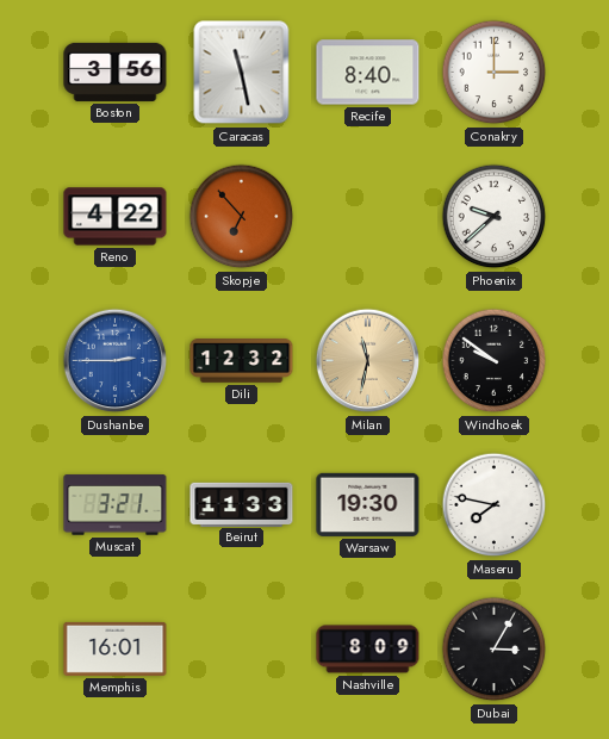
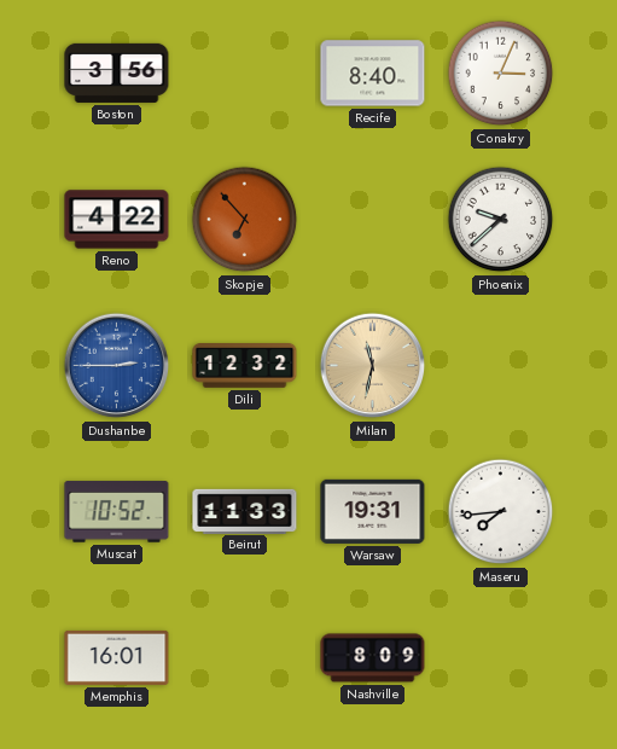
Caracas: 11:28 -> none
Conakry: 3:00 -> 3:04
Windhoek: 9:51 -> none
Muscat: 3:21 -> 10:52
Warsaw: 19:30 -> 19:31
Maseru: 7:47 -> 7:44
Dubai: 3:05 -> none
